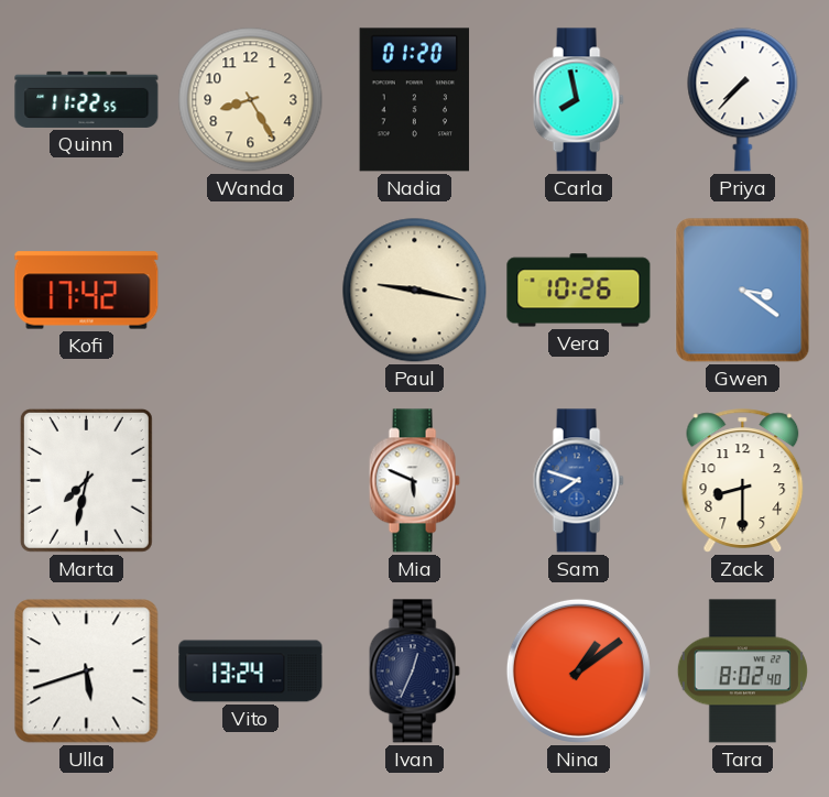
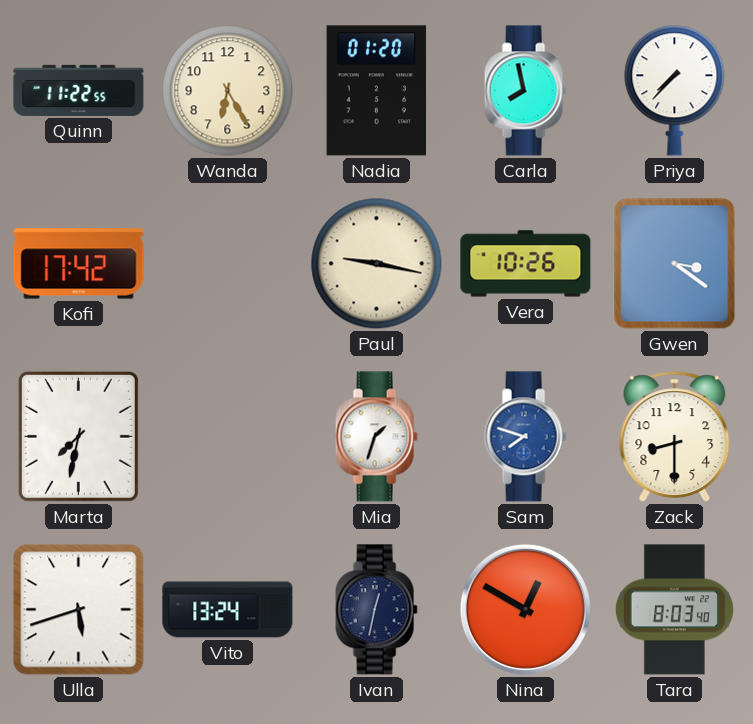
Wanda: 8:25 -> 6:25
Mia: 5:49 -> 1:33
Ivan: 12:34 -> 12:32
Nina: 1:09 -> 12:50
Tara: 8:02 -> 8:03
